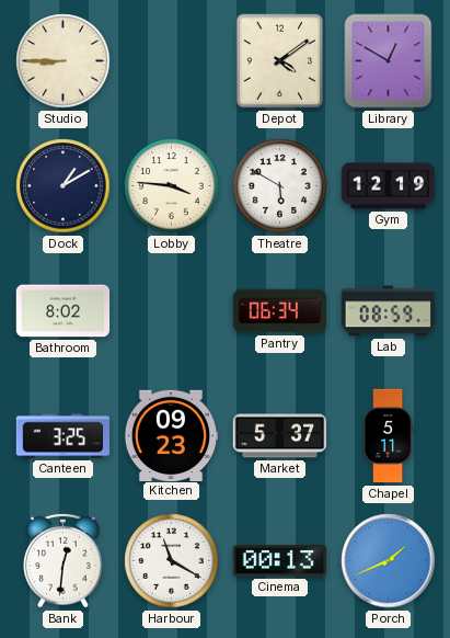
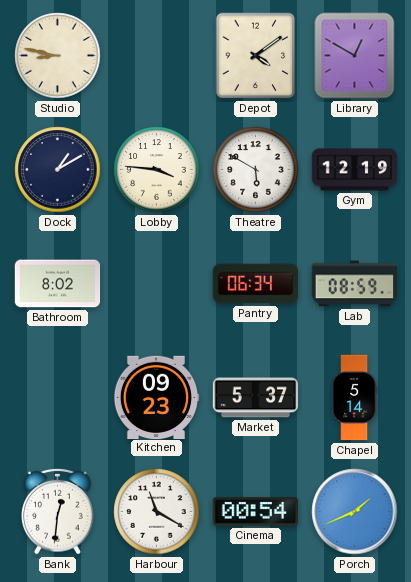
Studio: 8:45 -> 8:47
Canteen: 3:25 -> none
Chapel: 5:11 -> 5:14
Cinema: 00:13 -> 00:54
